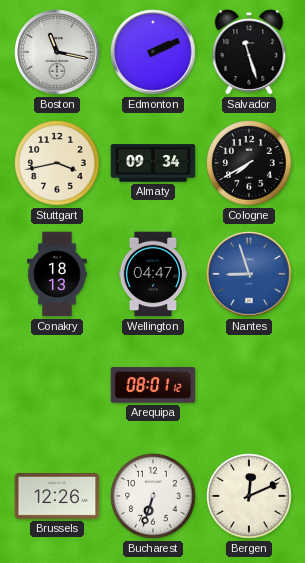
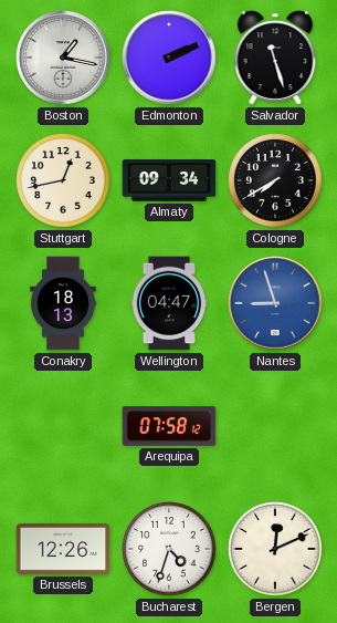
Boston: 11:17 -> 1:17
Stuttgart: 3:43 -> 12:43
Arequipa: 08:01 -> 07:58
Bucharest: 6:33 -> 4:33
